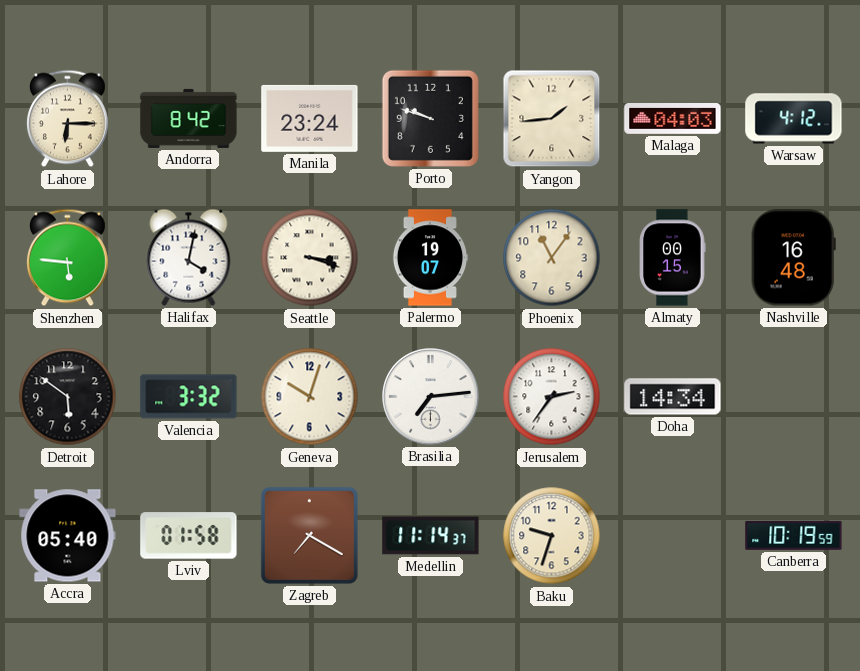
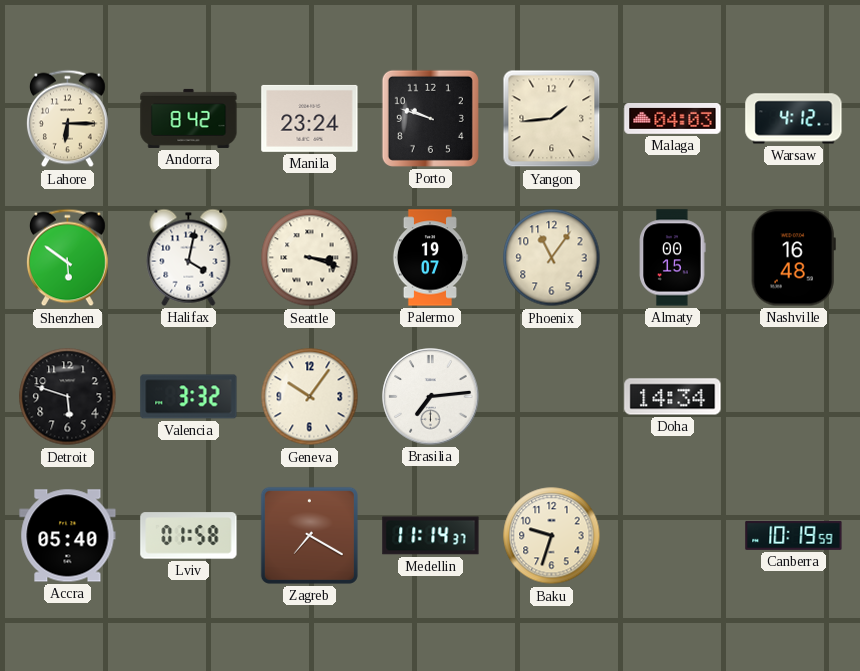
Shenzhen: 5:46 -> 5:51
Detroit: 5:51 -> 5:48
Geneva: 10:03 -> 10:06
Jerusalem: 2:36 -> none
